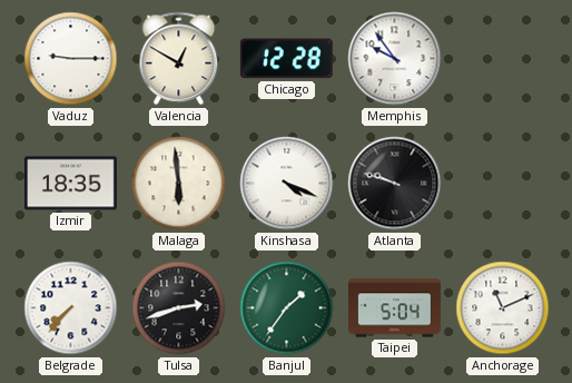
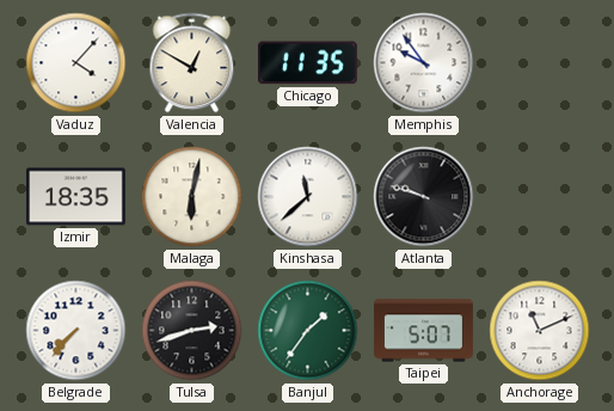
Vaduz: 9:15 -> 4:07
Chicago: 12:28 -> 11:35
Malaga: 5:59 -> 6:02
Kinshasa: 4:19 -> 11:38
Taipei: 5:04 -> 5:07
